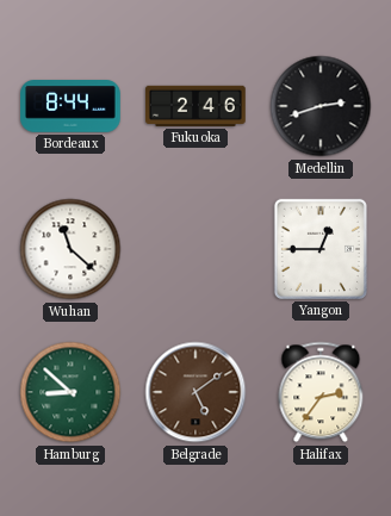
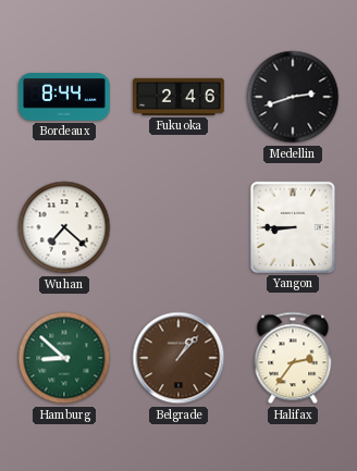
Wuhan: 11:22 -> 7:22
Yangon: 12:45 -> 8:45
Belgrade: 5:09 -> 1:07
